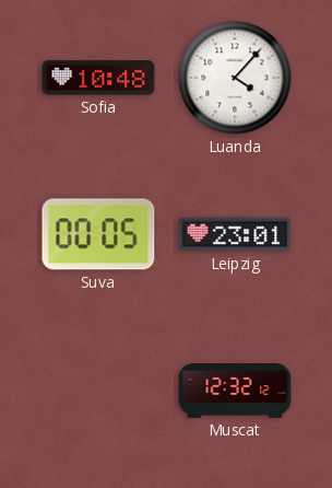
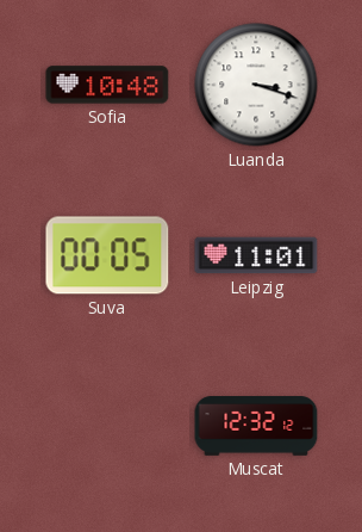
Luanda: 4:07 -> 3:18
Leipzig: 23:01 -> 11:01
